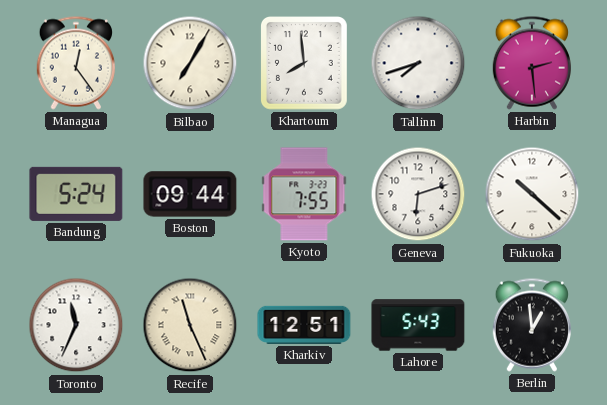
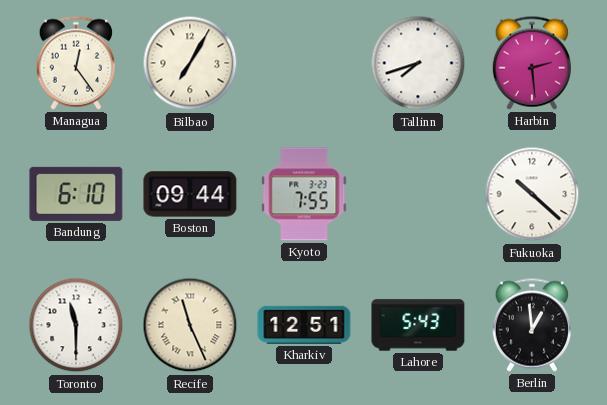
Khartoum: 7:59 -> none
Bandung: 5:24 -> 6:10
Geneva: 6:12 -> none
Toronto: 11:34 -> 11:30
